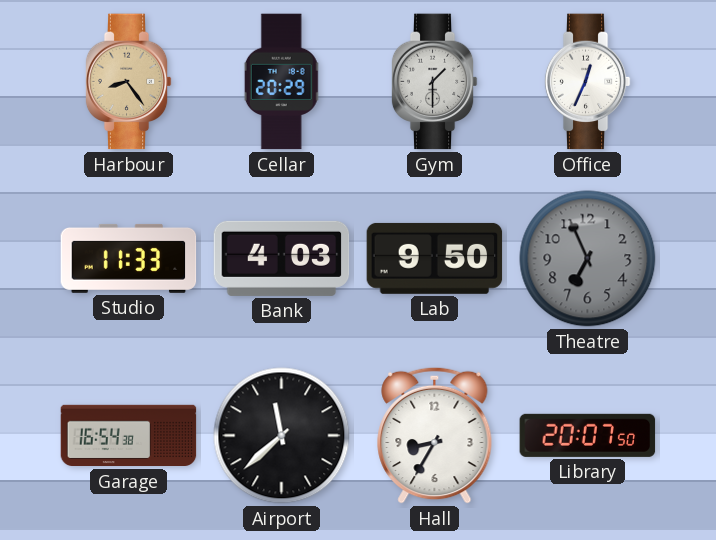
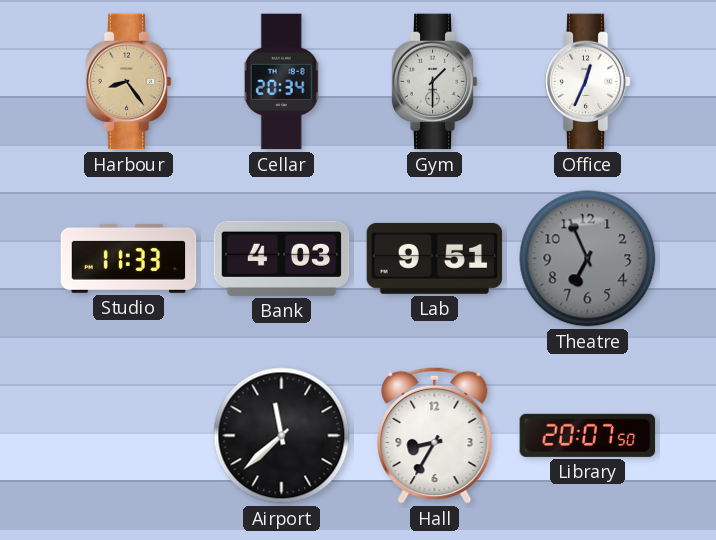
Cellar: 20:29 -> 20:34
Lab: 9:50 -> 9:51
Garage: 16:54 -> none
